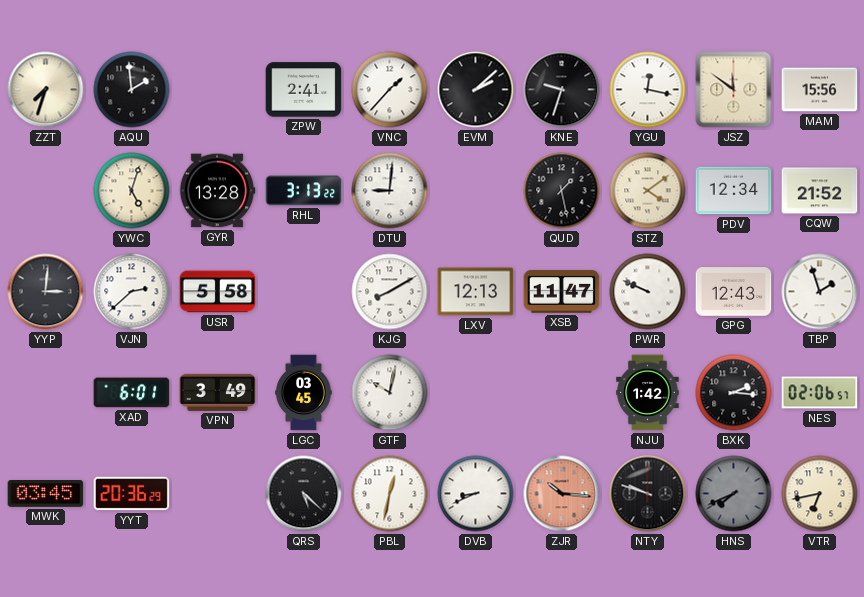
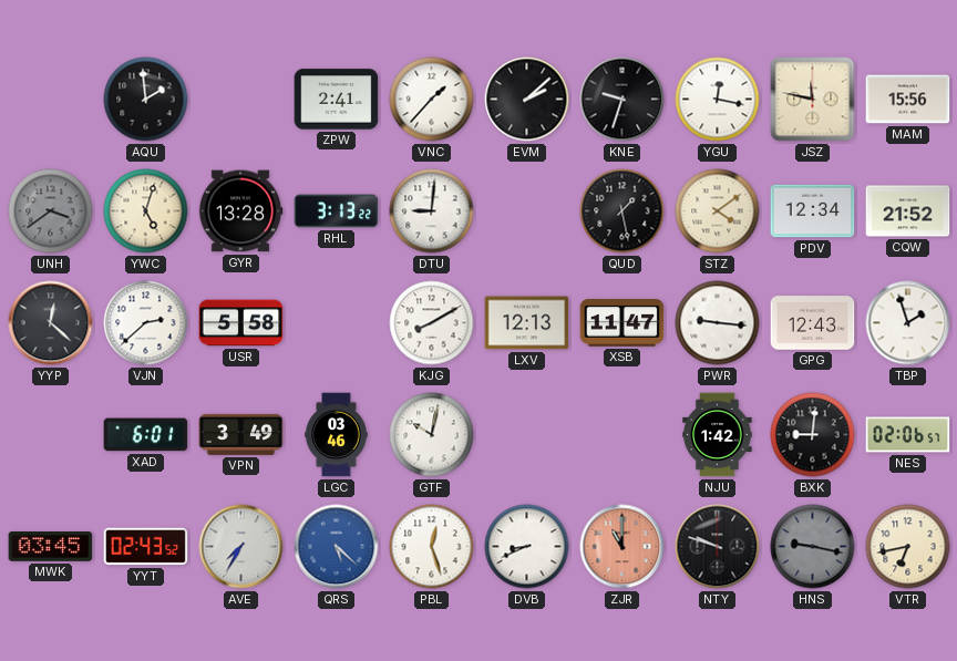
ZZT: 7:33 -> none
JSZ: 11:51 -> 11:47
UNH: none -> 3:39
YYP: 3:01 -> 12:22
PWR: 9:49 -> 9:16
LGC: 03:45 -> 03:46
BXK: 2:16 -> 9:01
YYT: 20:36 -> 02:43
AVE: none -> 7:35
QRS dial: black -> blue
PBL: 12:32 -> 12:27
ZJR: 10:16 -> 11:00
HNS: 7:41 -> 9:17
